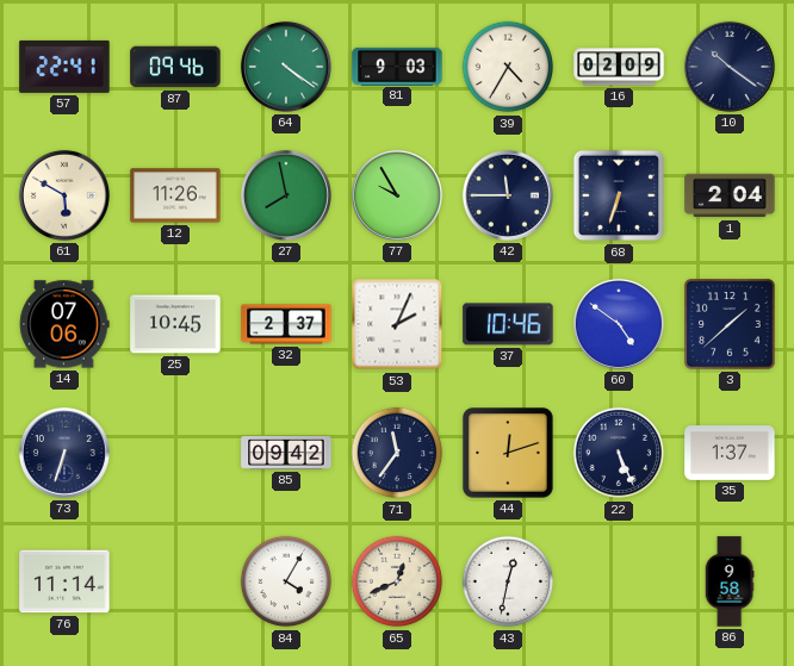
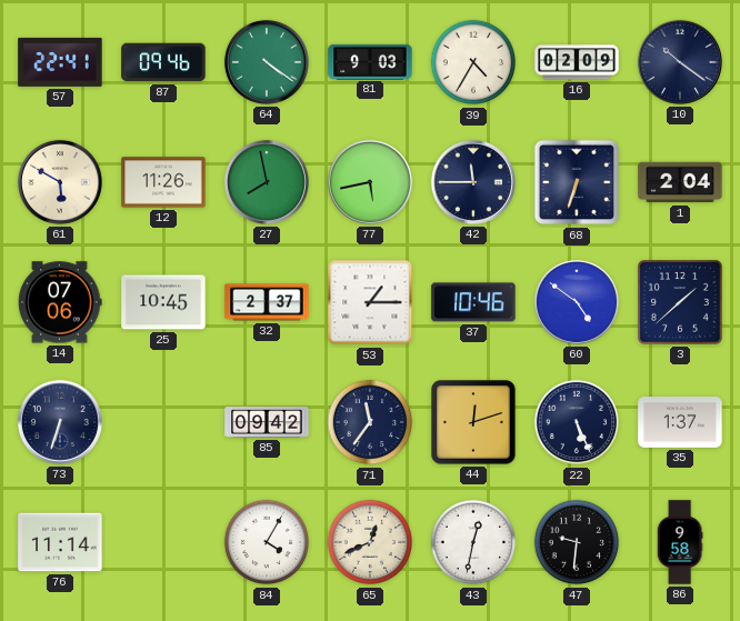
77: 9:55 -> 5:43
53: 2:04 -> 1:15
47: none -> 9:31
